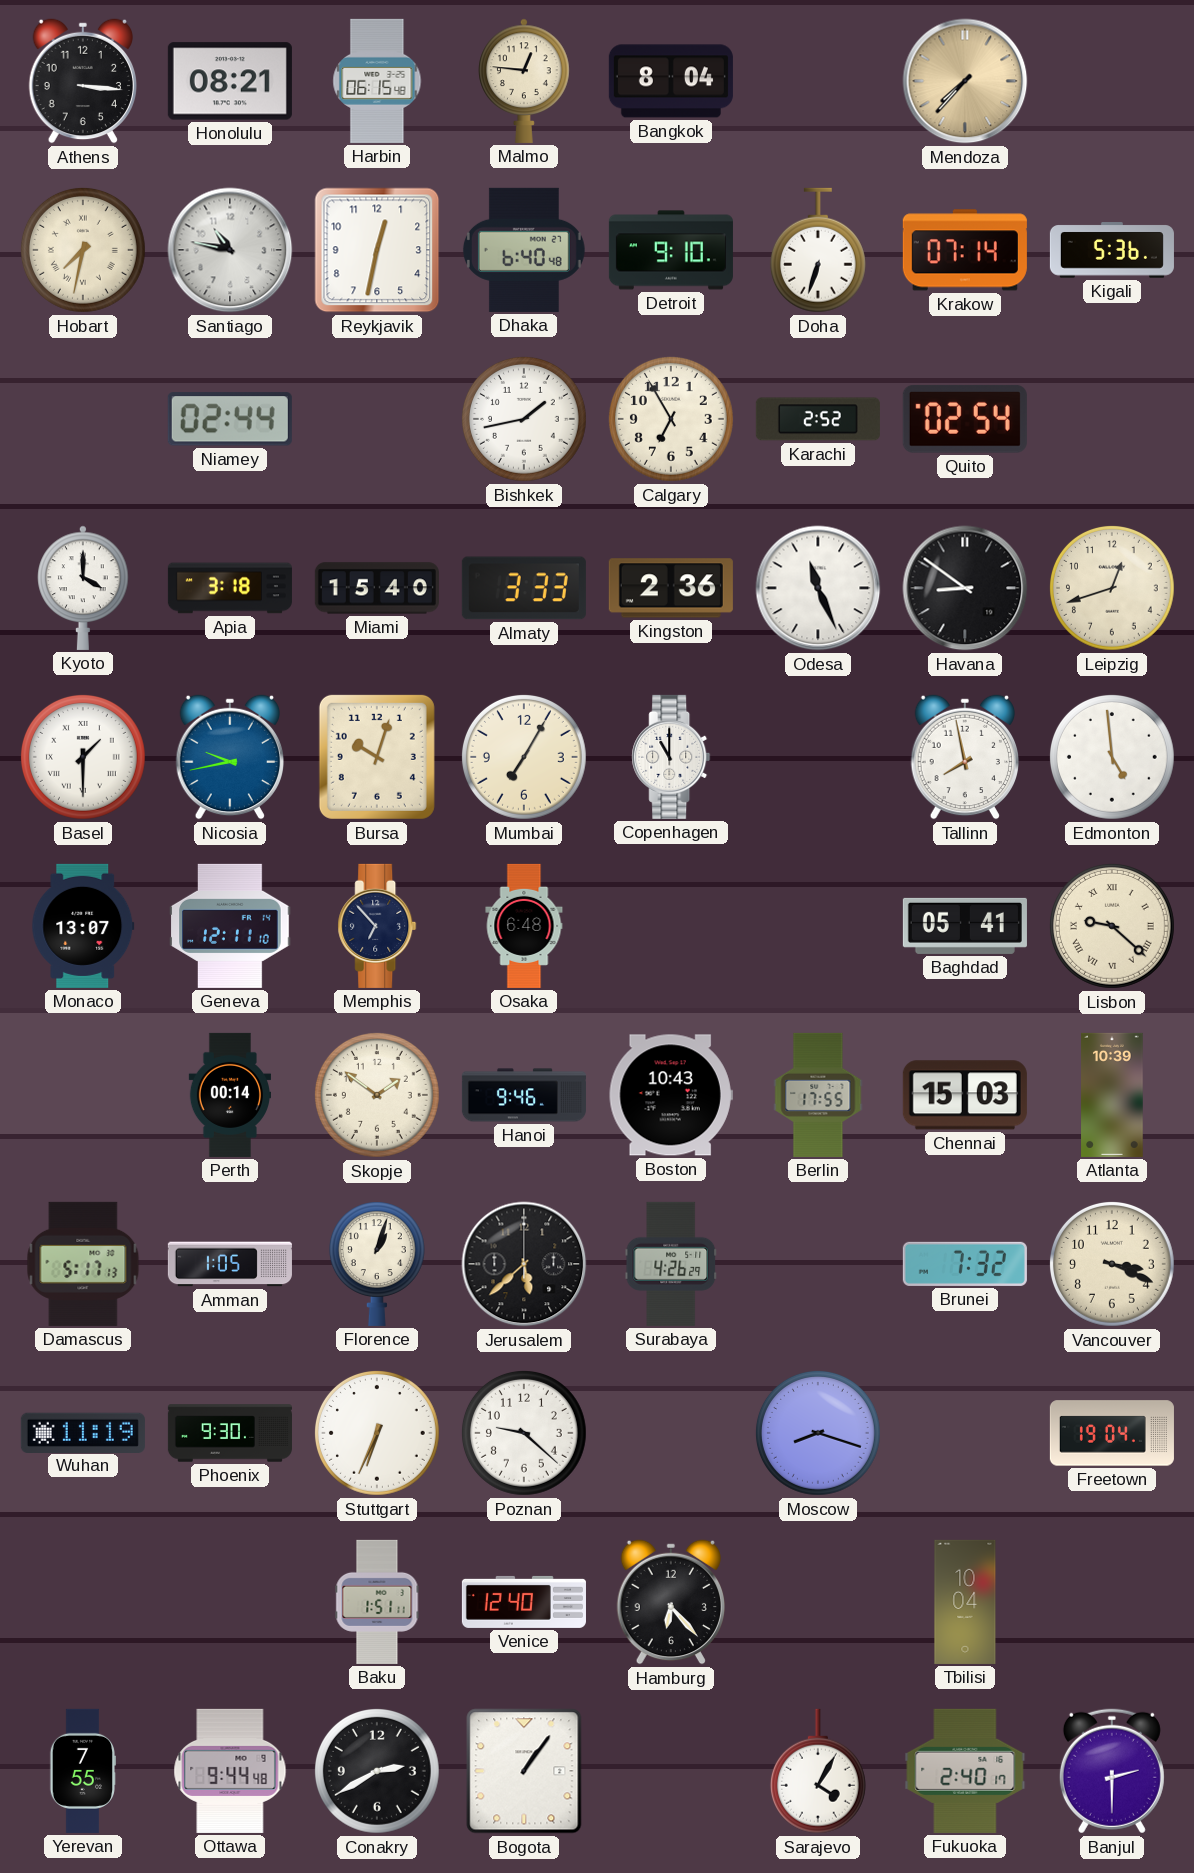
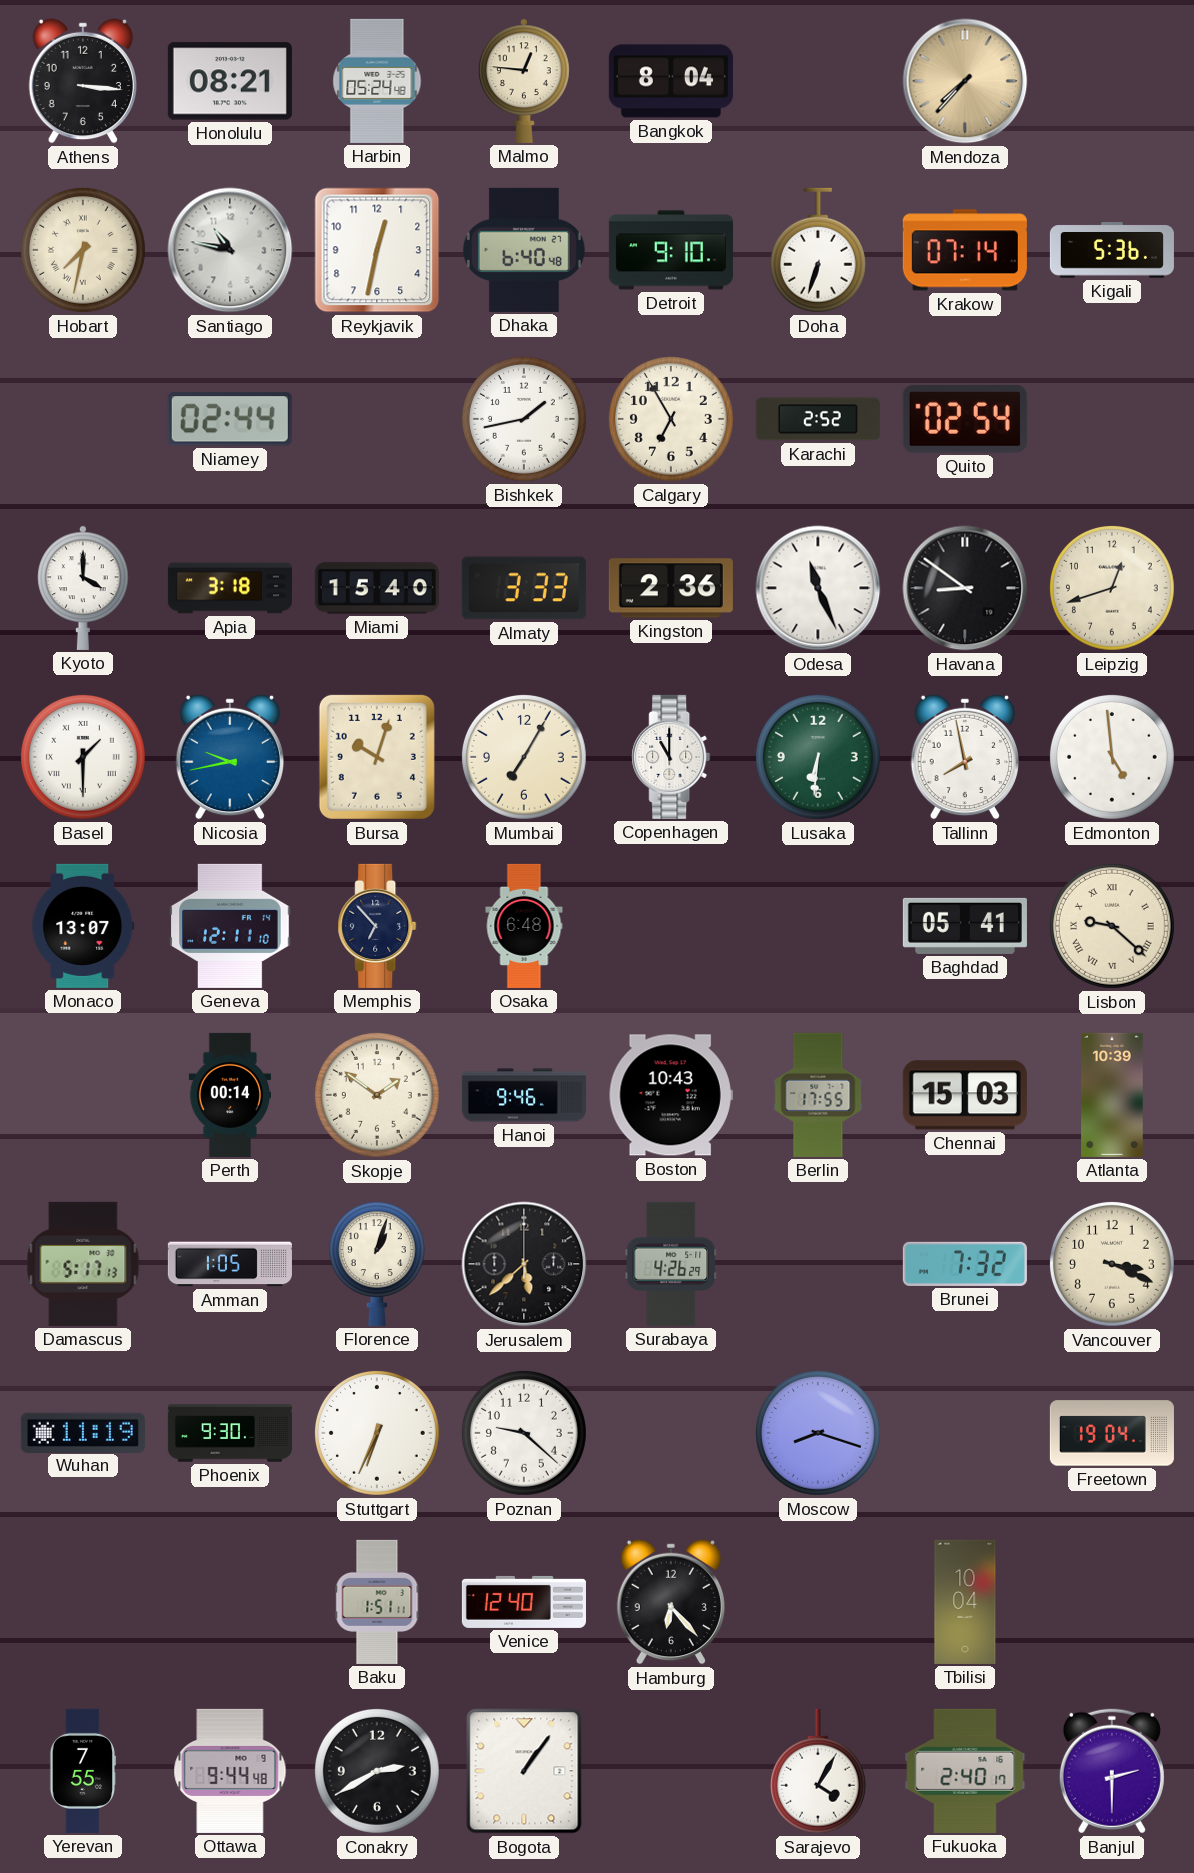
Harbin: 06:15 -> 05:24
Lusaka: none -> 6:31
